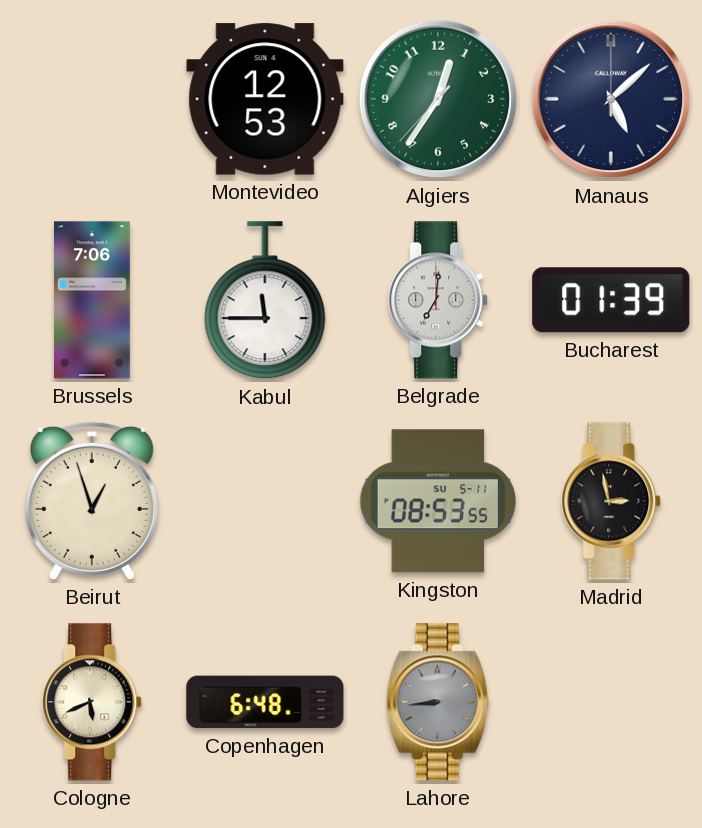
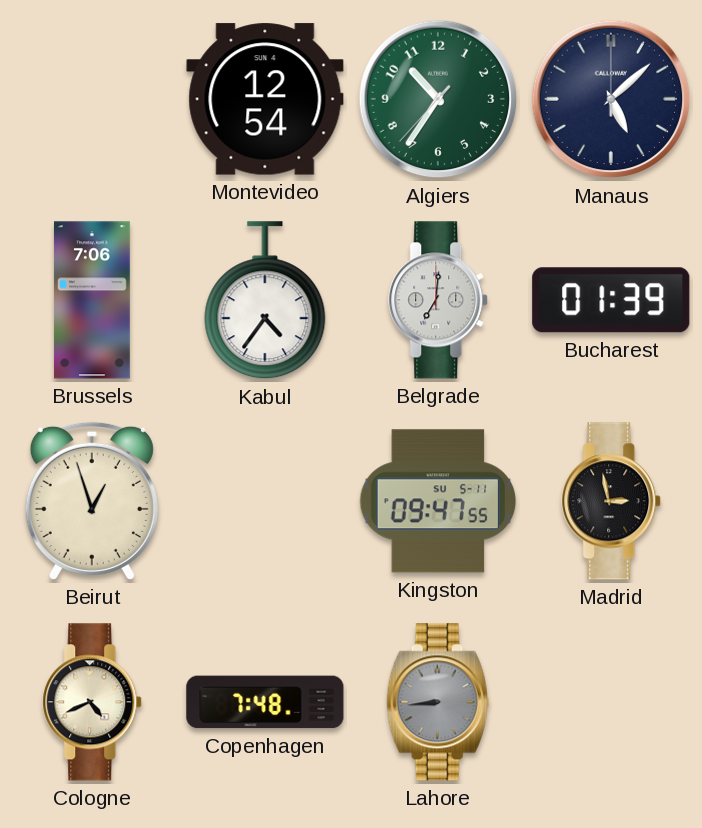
Montevideo: 12:53 -> 12:54
Algiers: 12:35 -> 10:35
Kabul: 11:45 -> 4:36
Kingston: 08:53 -> 09:47
Cologne: 5:41 -> 4:41
Copenhagen: 6:48 -> 7:48
